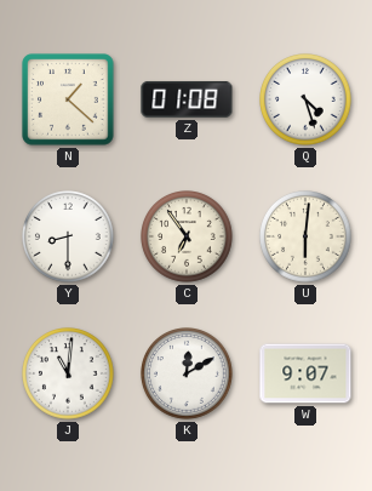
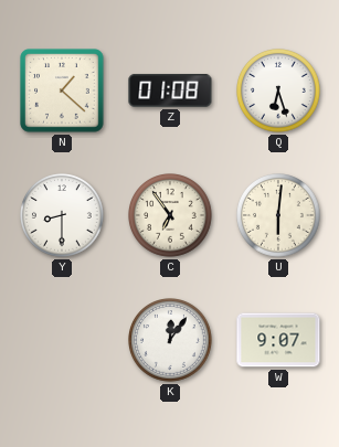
Q: 4:27 -> 6:27
J: 11:01 -> none
K: 12:10 -> 12:06
